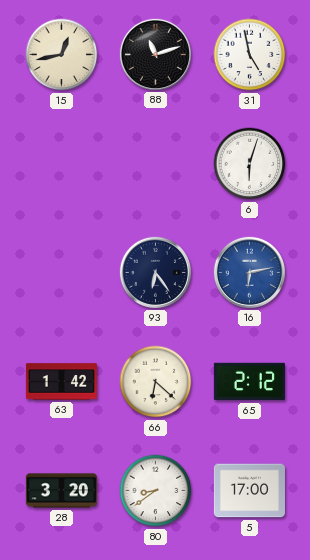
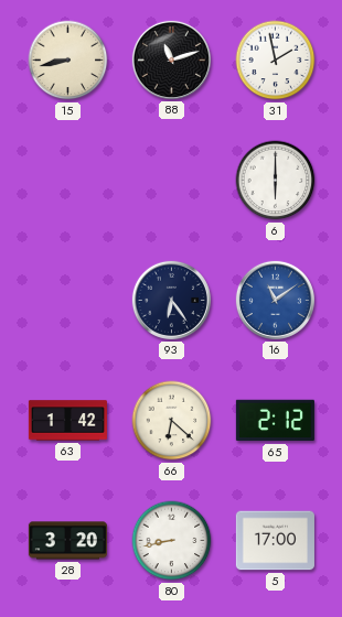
15: 12:43 -> 8:43
31: 4:58 -> 1:58
6: 6:03 -> 6:00
16: 6:13 -> 11:09
80: 8:39 -> 8:43
